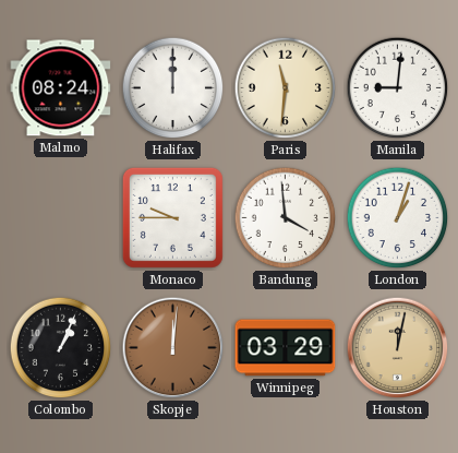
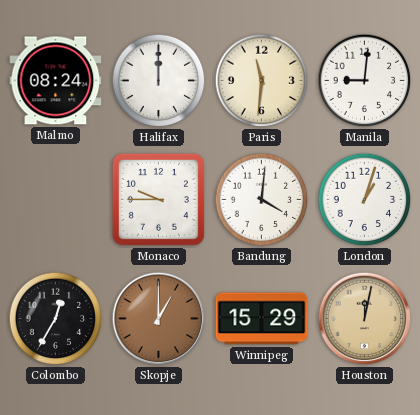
Bandung: 3:59 -> 4:01
Colombo: 1:04 -> 12:35
Skopje: 12:01 -> 1:00
Winnipeg: 03:29 -> 15:29
